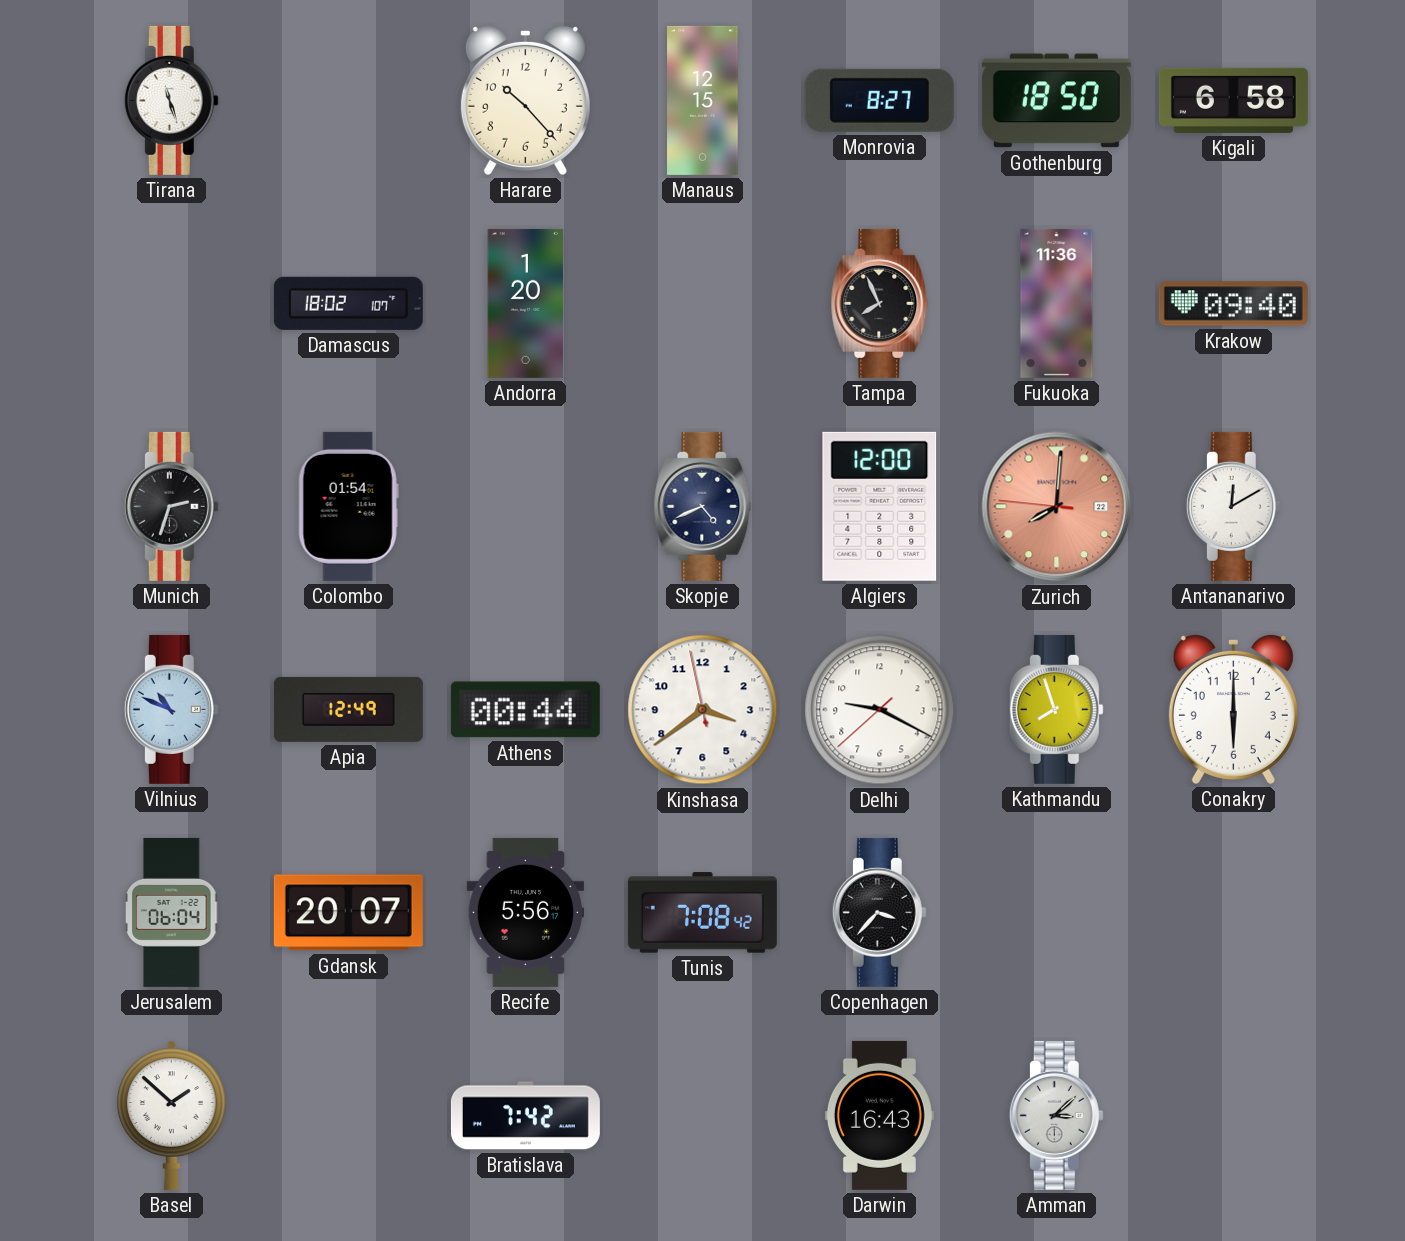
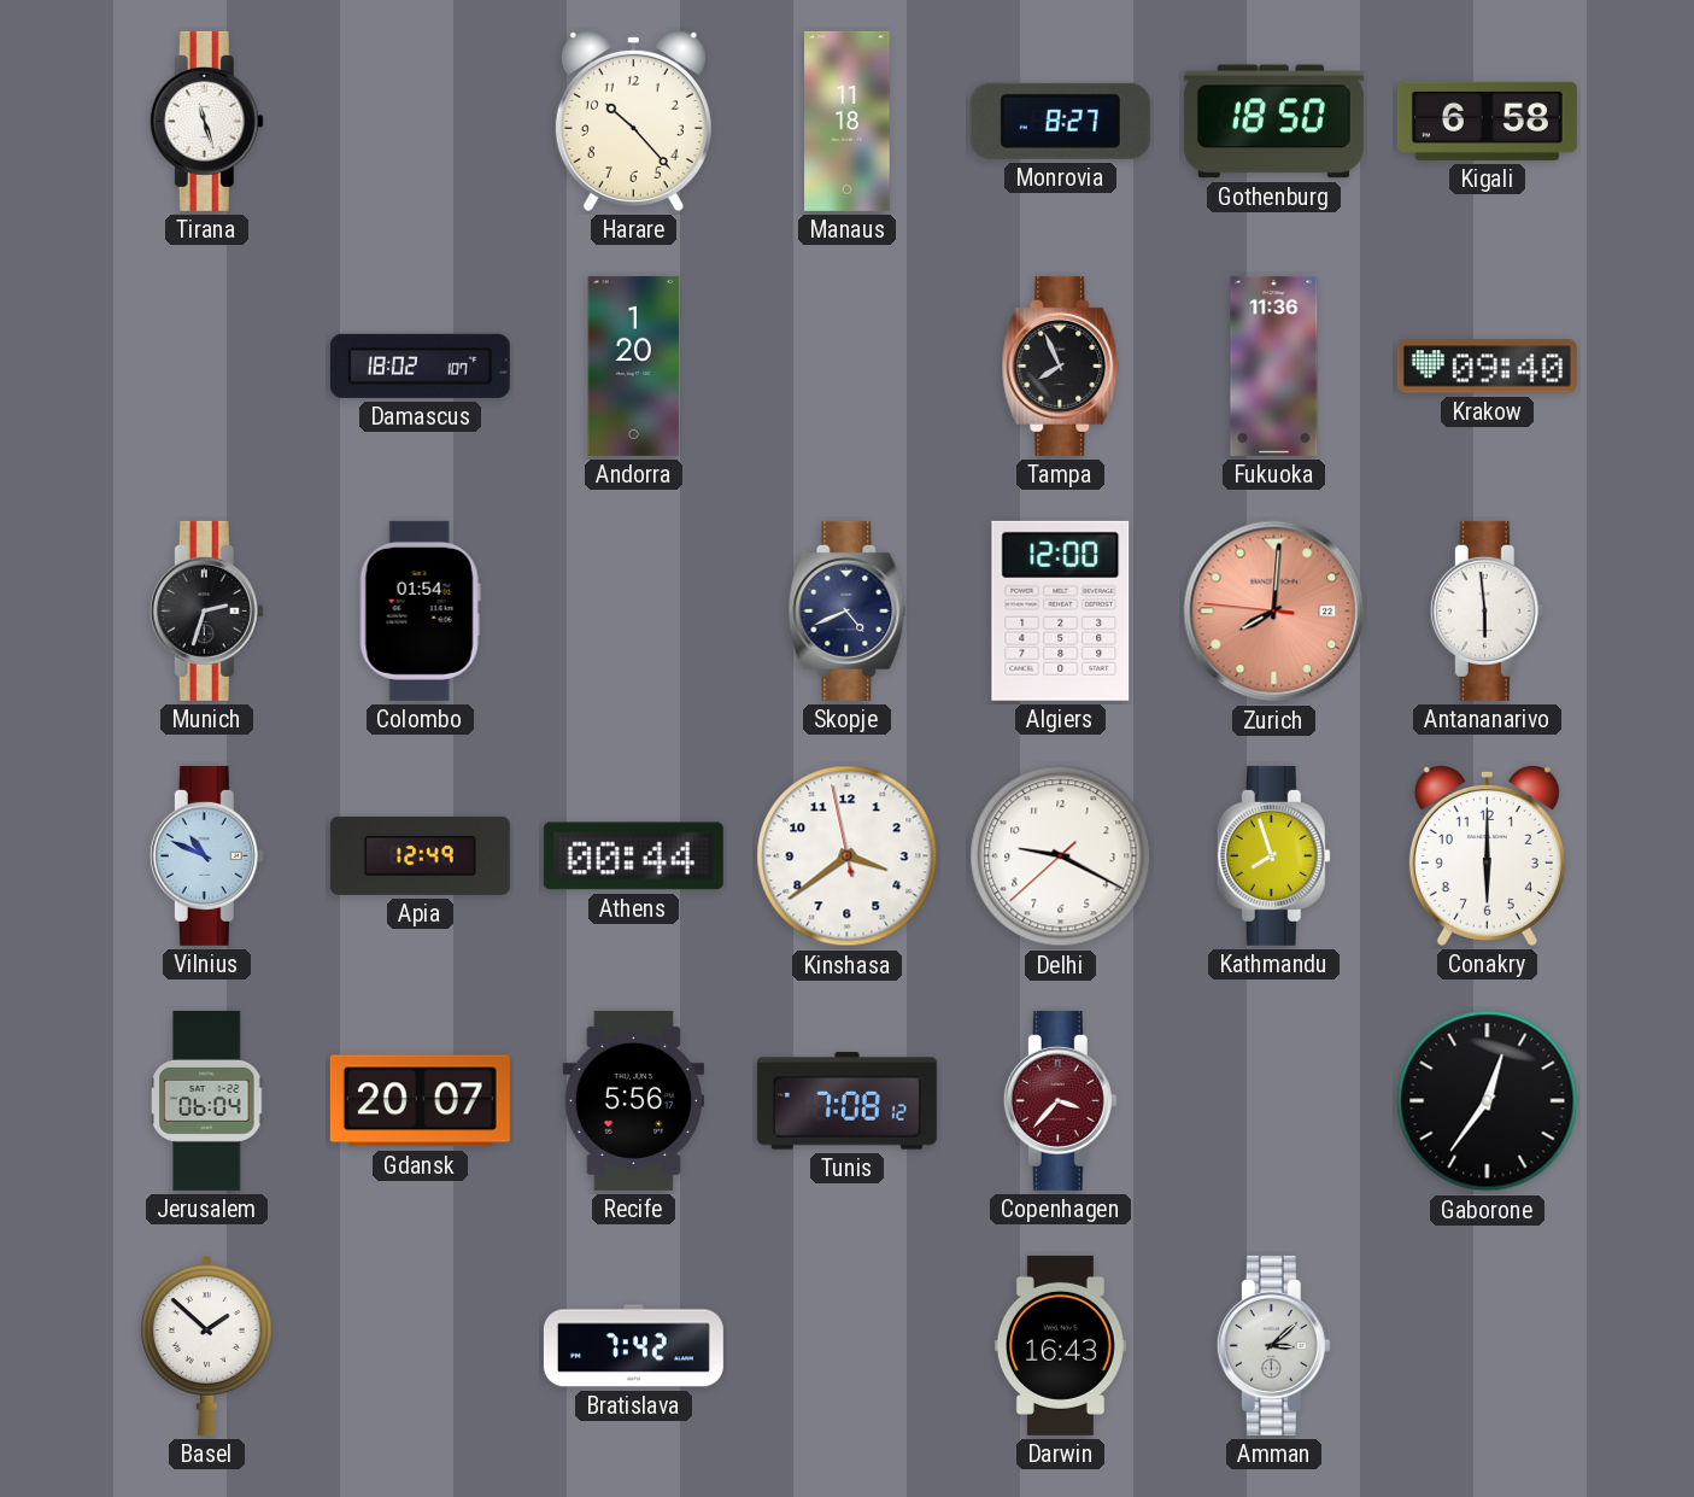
Manaus: 12:15 -> 11:18
Antananarivo: 12:10 -> 5:59
Tunis: 7:08:42 -> 7:08:12
Copenhagen dial: black -> burgundy
Gaborone: none -> 12:36
